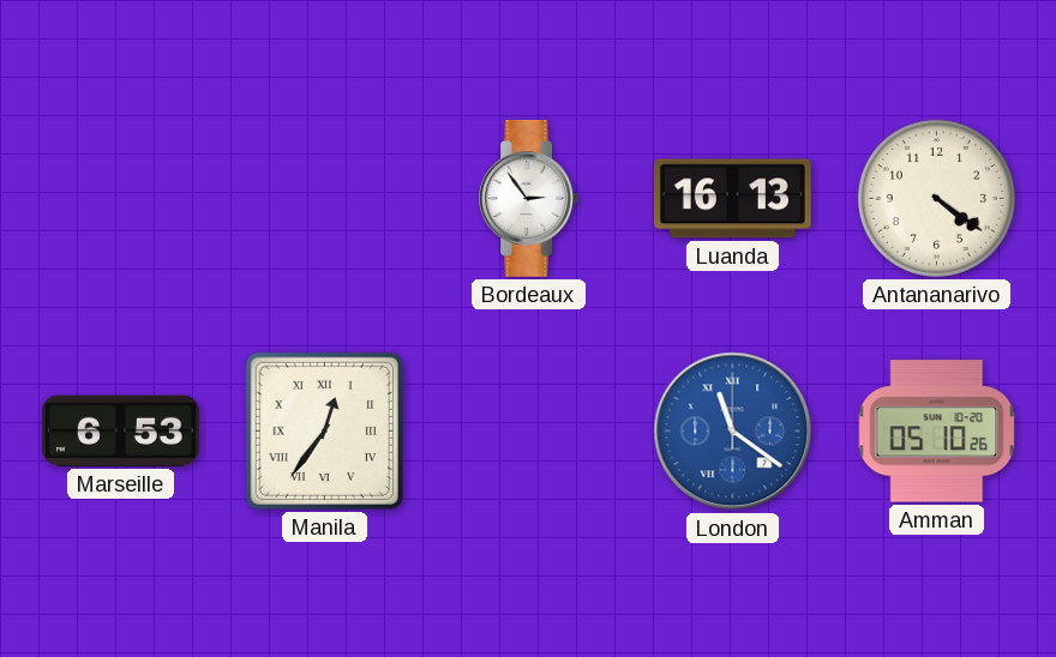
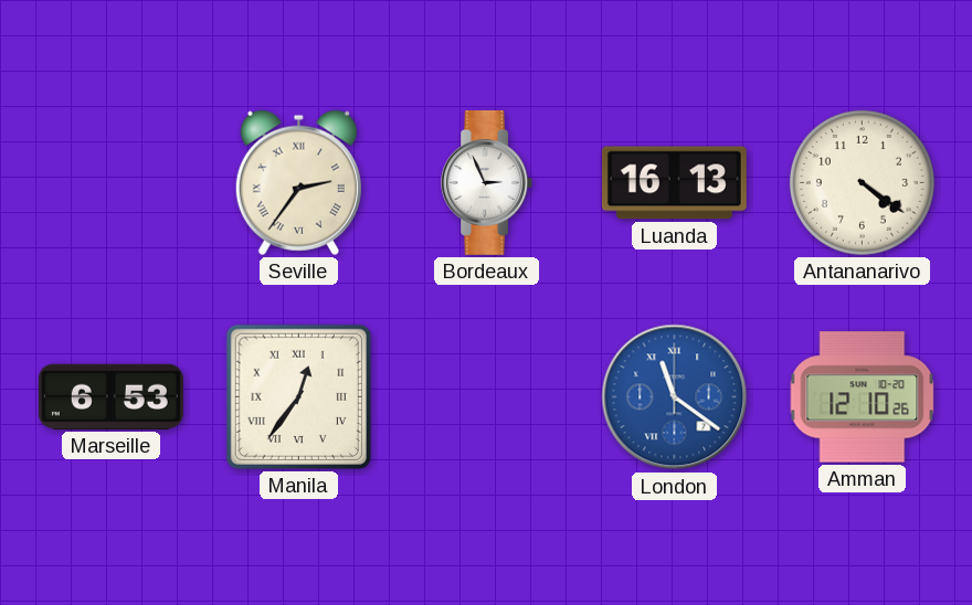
Seville: none -> 2:36
Bordeaux: 2:54 -> 2:56
Amman: 05:10 -> 12:10
